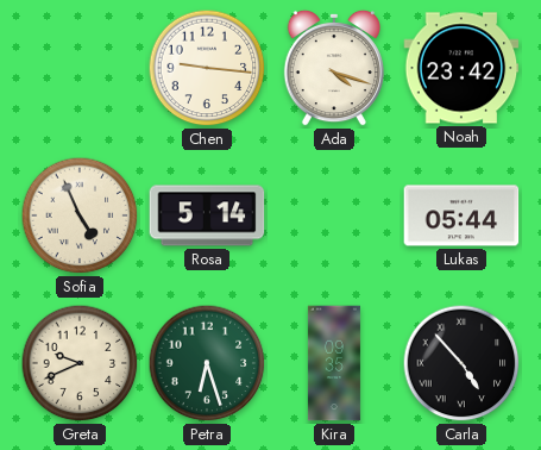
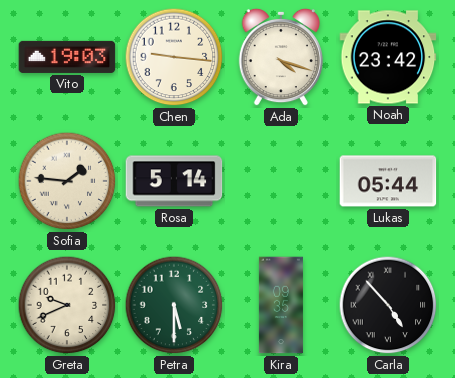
Vito: none -> 19:03
Sofia: 4:56 -> 1:46
Petra: 6:27 -> 5:30
